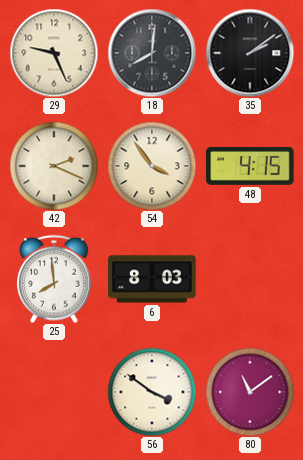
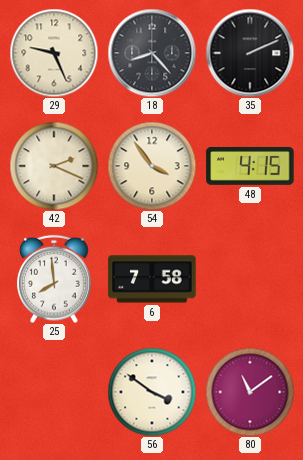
18: 8:01 -> 8:23
35: 2:09 -> 2:11
6: 8:03 -> 7:58
